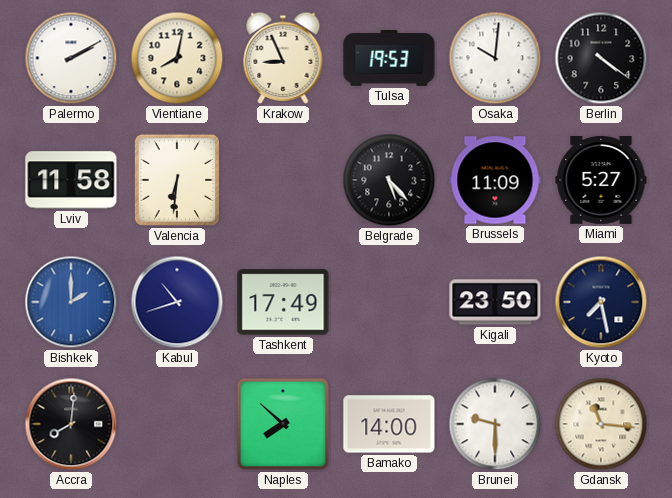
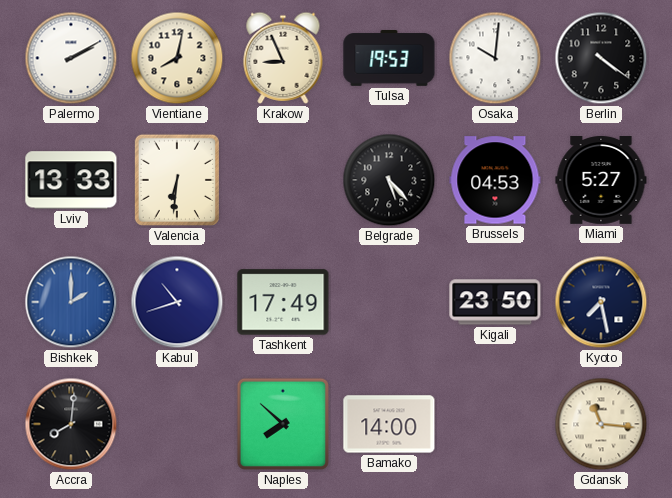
Lviv: 11:58 -> 13:33
Brussels: 11:09 -> 04:53
Brunei: 9:30 -> none
